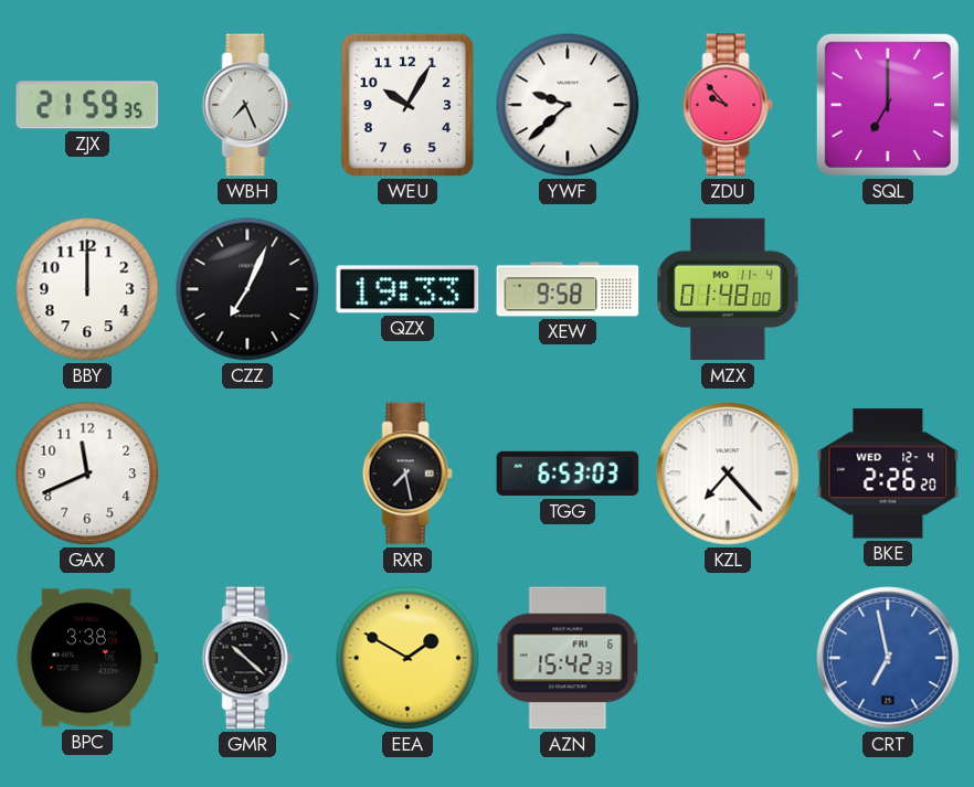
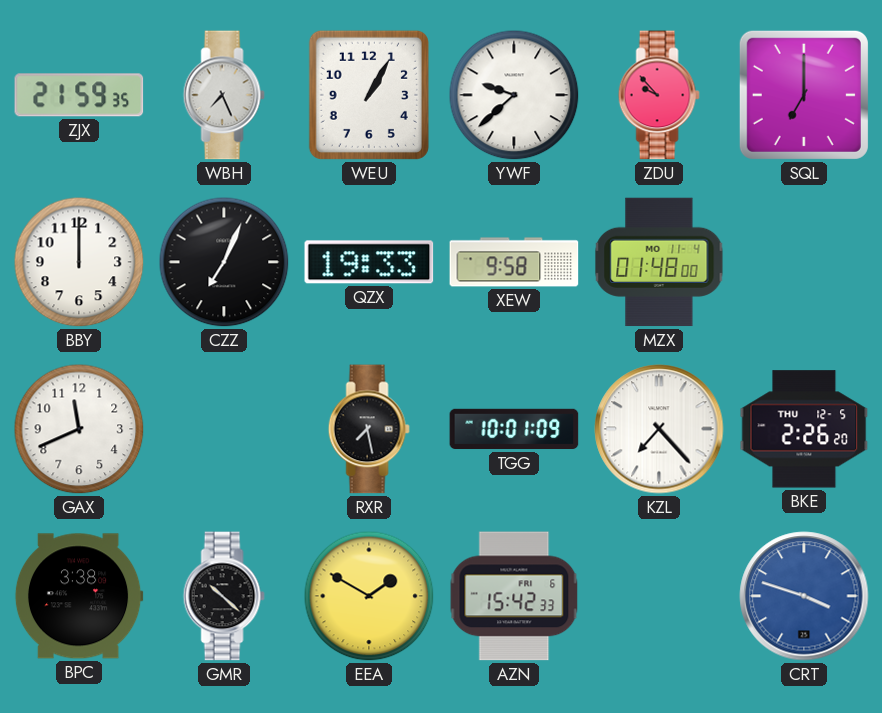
WEU: 10:05 -> 1:05
TGG: 6:53 -> 10:01
BKE date: WED 12-4 -> THU 12-5
CRT: 6:58 -> 3:48
